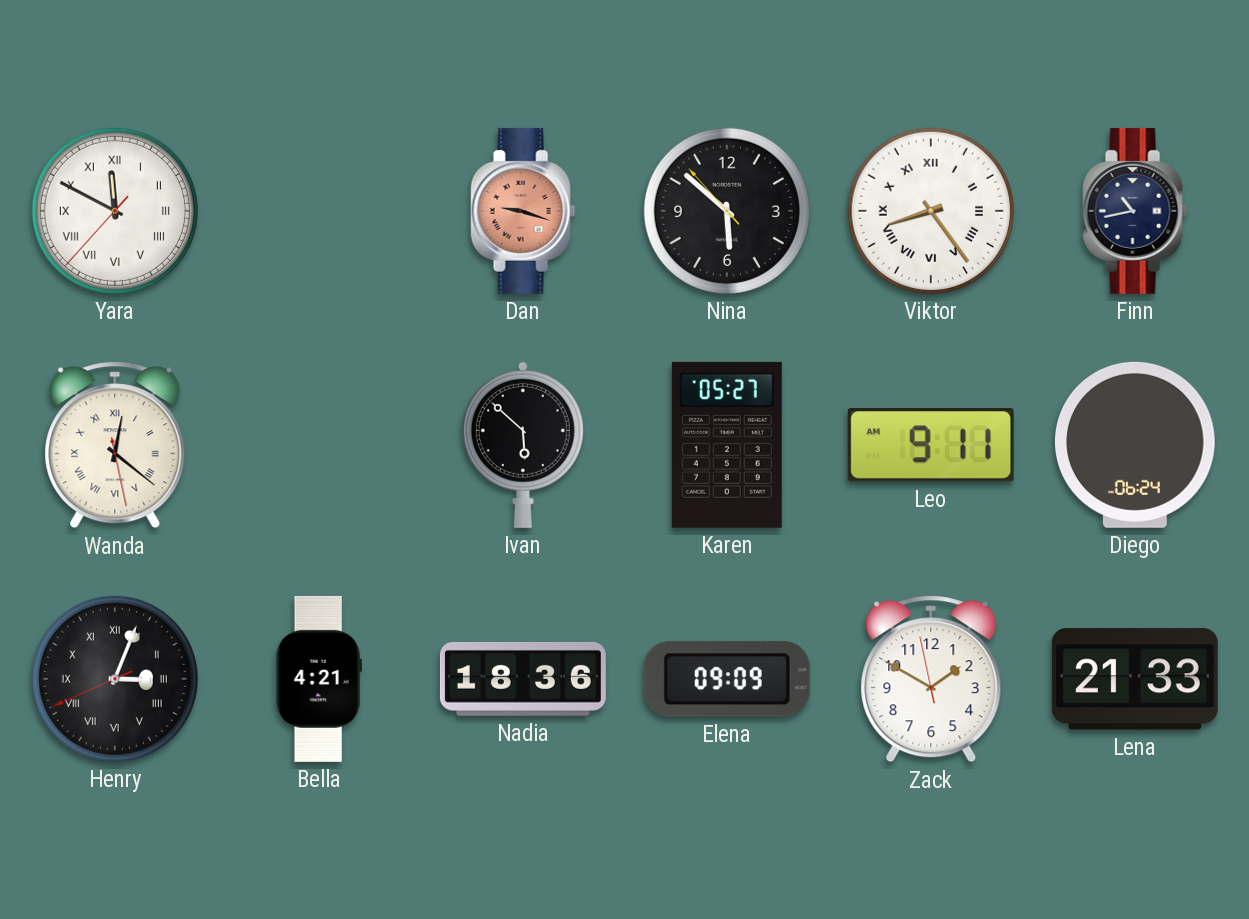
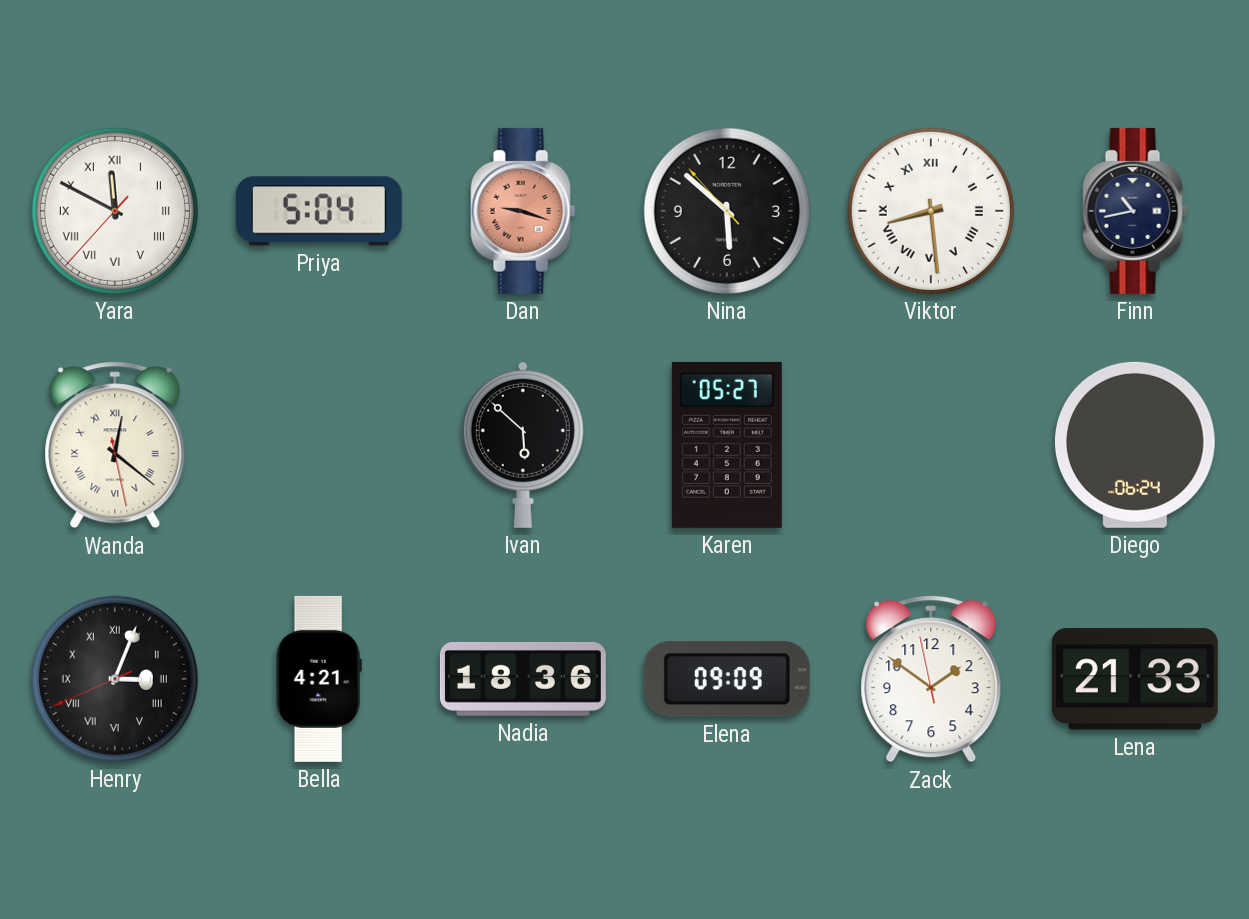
Priya: none -> 5:04
Viktor: 8:24 -> 8:29
Leo: 9:11 -> none
Zack: 1:49 -> 1:50
